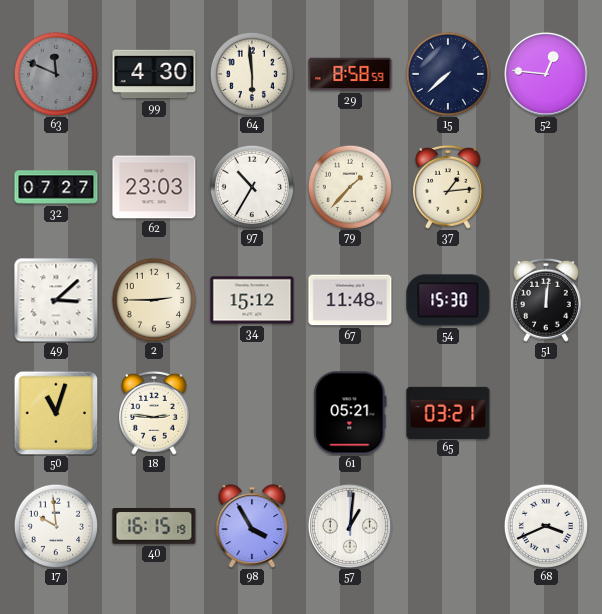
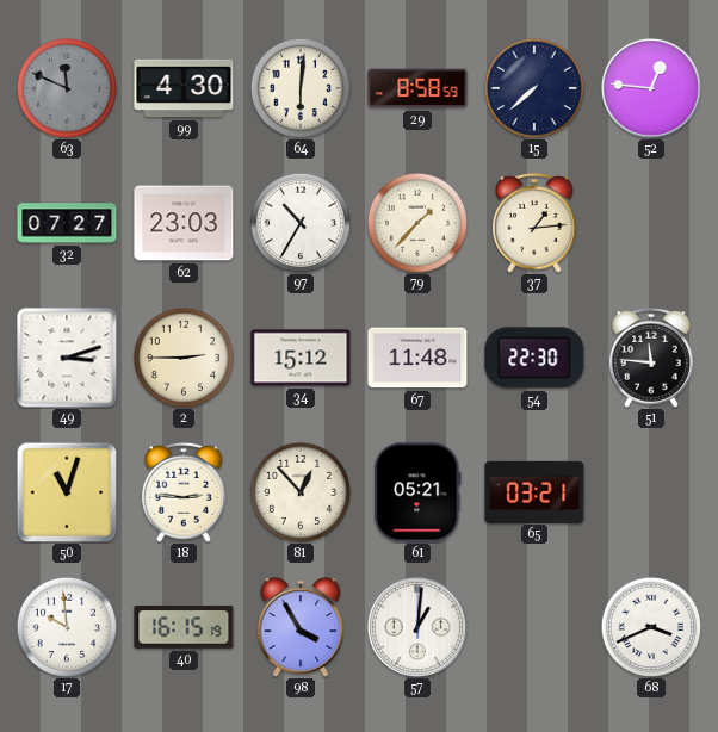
64: 5:59 -> 6:01
49: 3:08 -> 3:12
54: 15:30 -> 22:30
51: 12:01 -> 11:46
81: none -> 12:53
